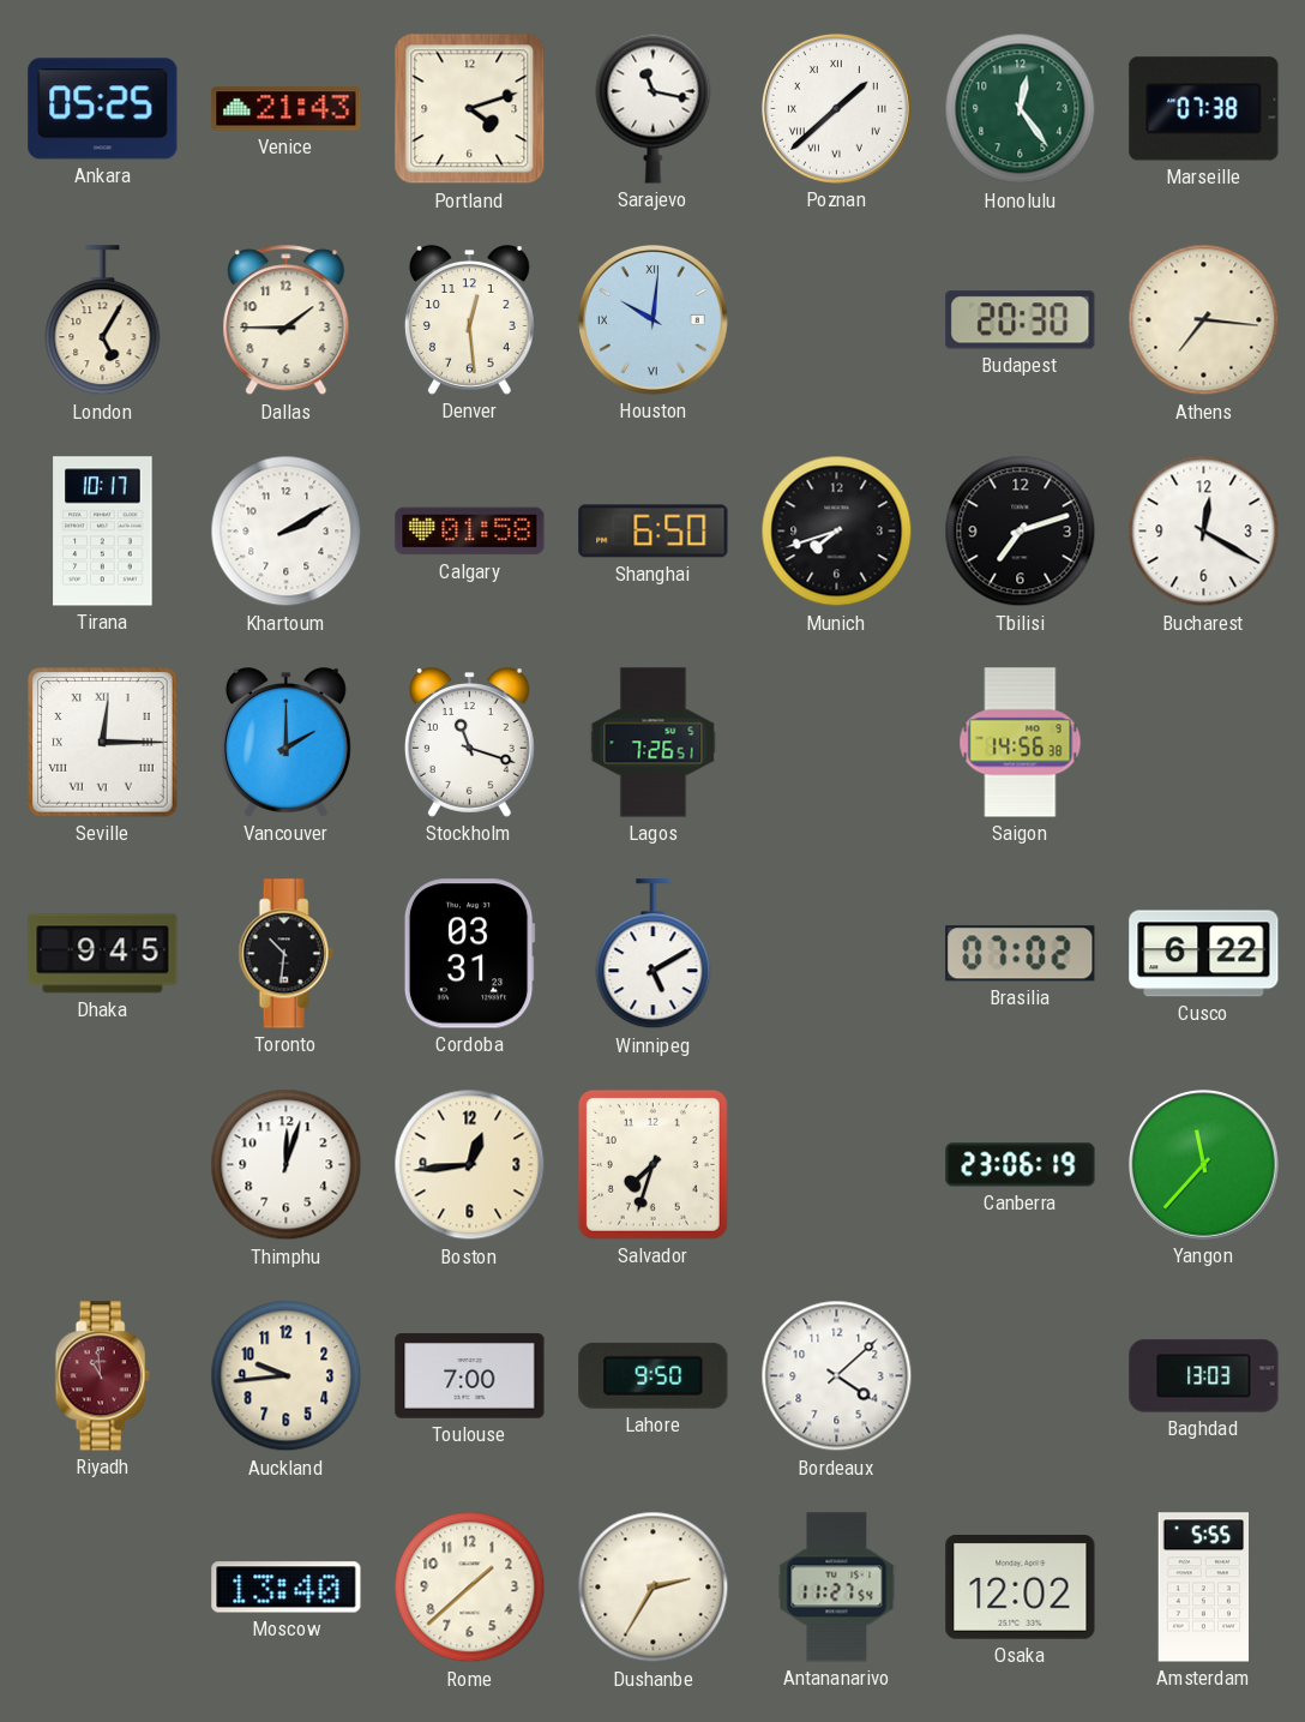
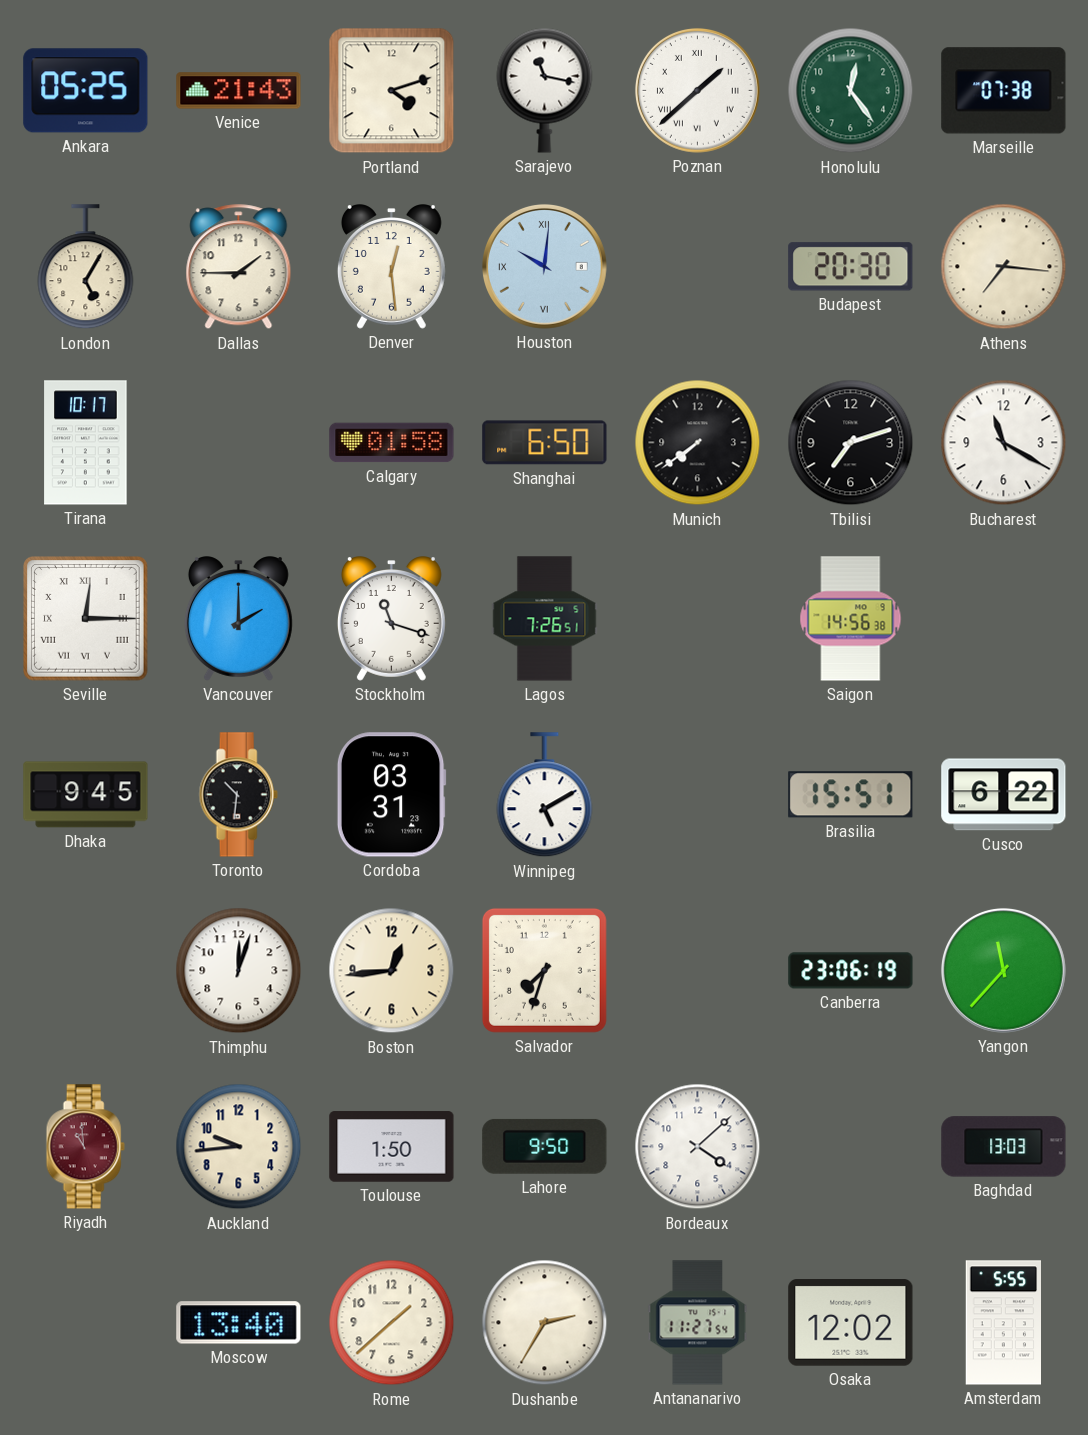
Khartoum: 2:10 -> none
Munich: 7:42 -> 7:39
Bucharest: 12:20 -> 11:20
Brasilia: 07:02 -> 15:51
Toulouse: 7:00 -> 1:50
